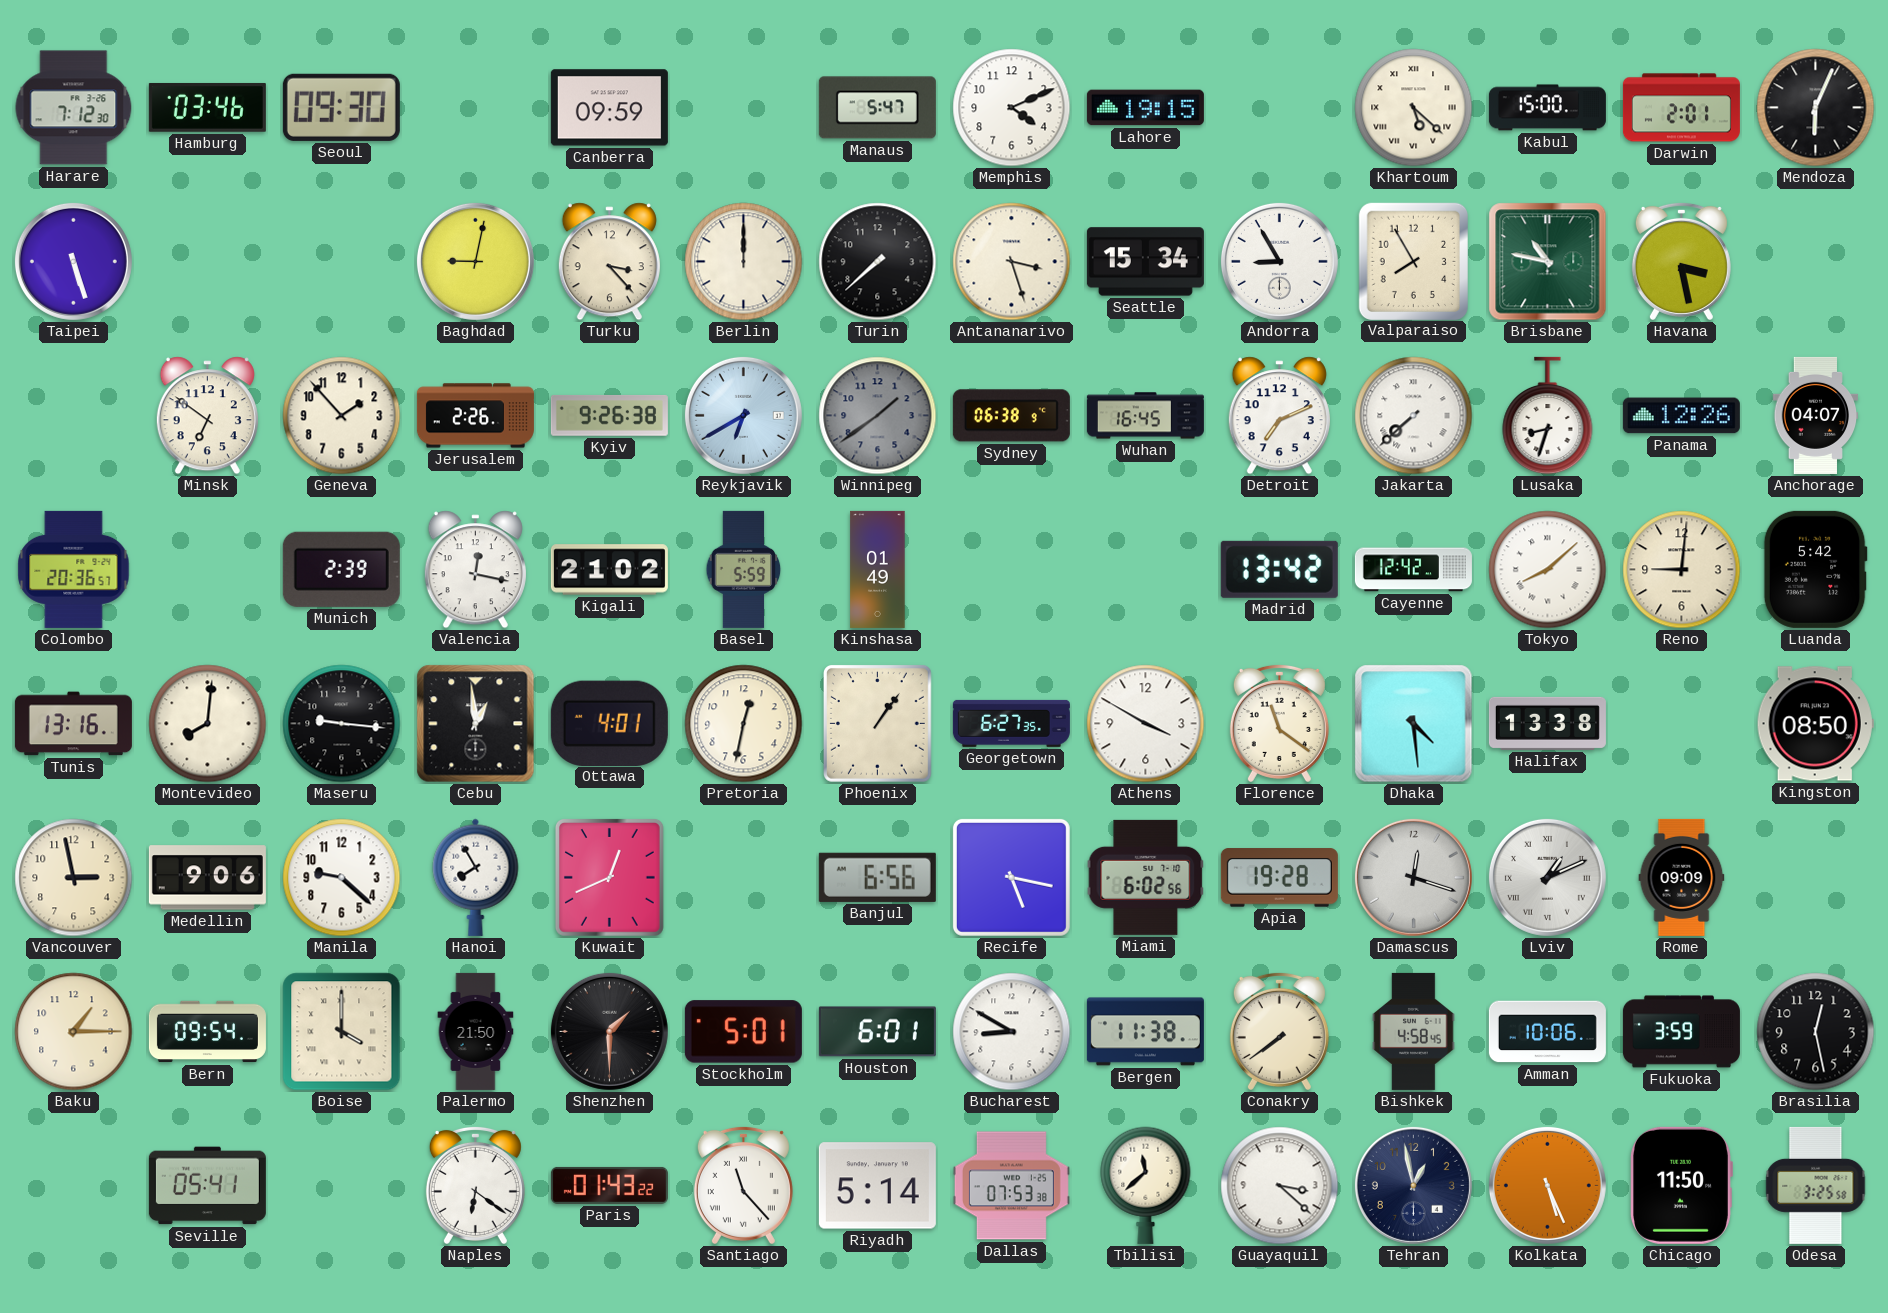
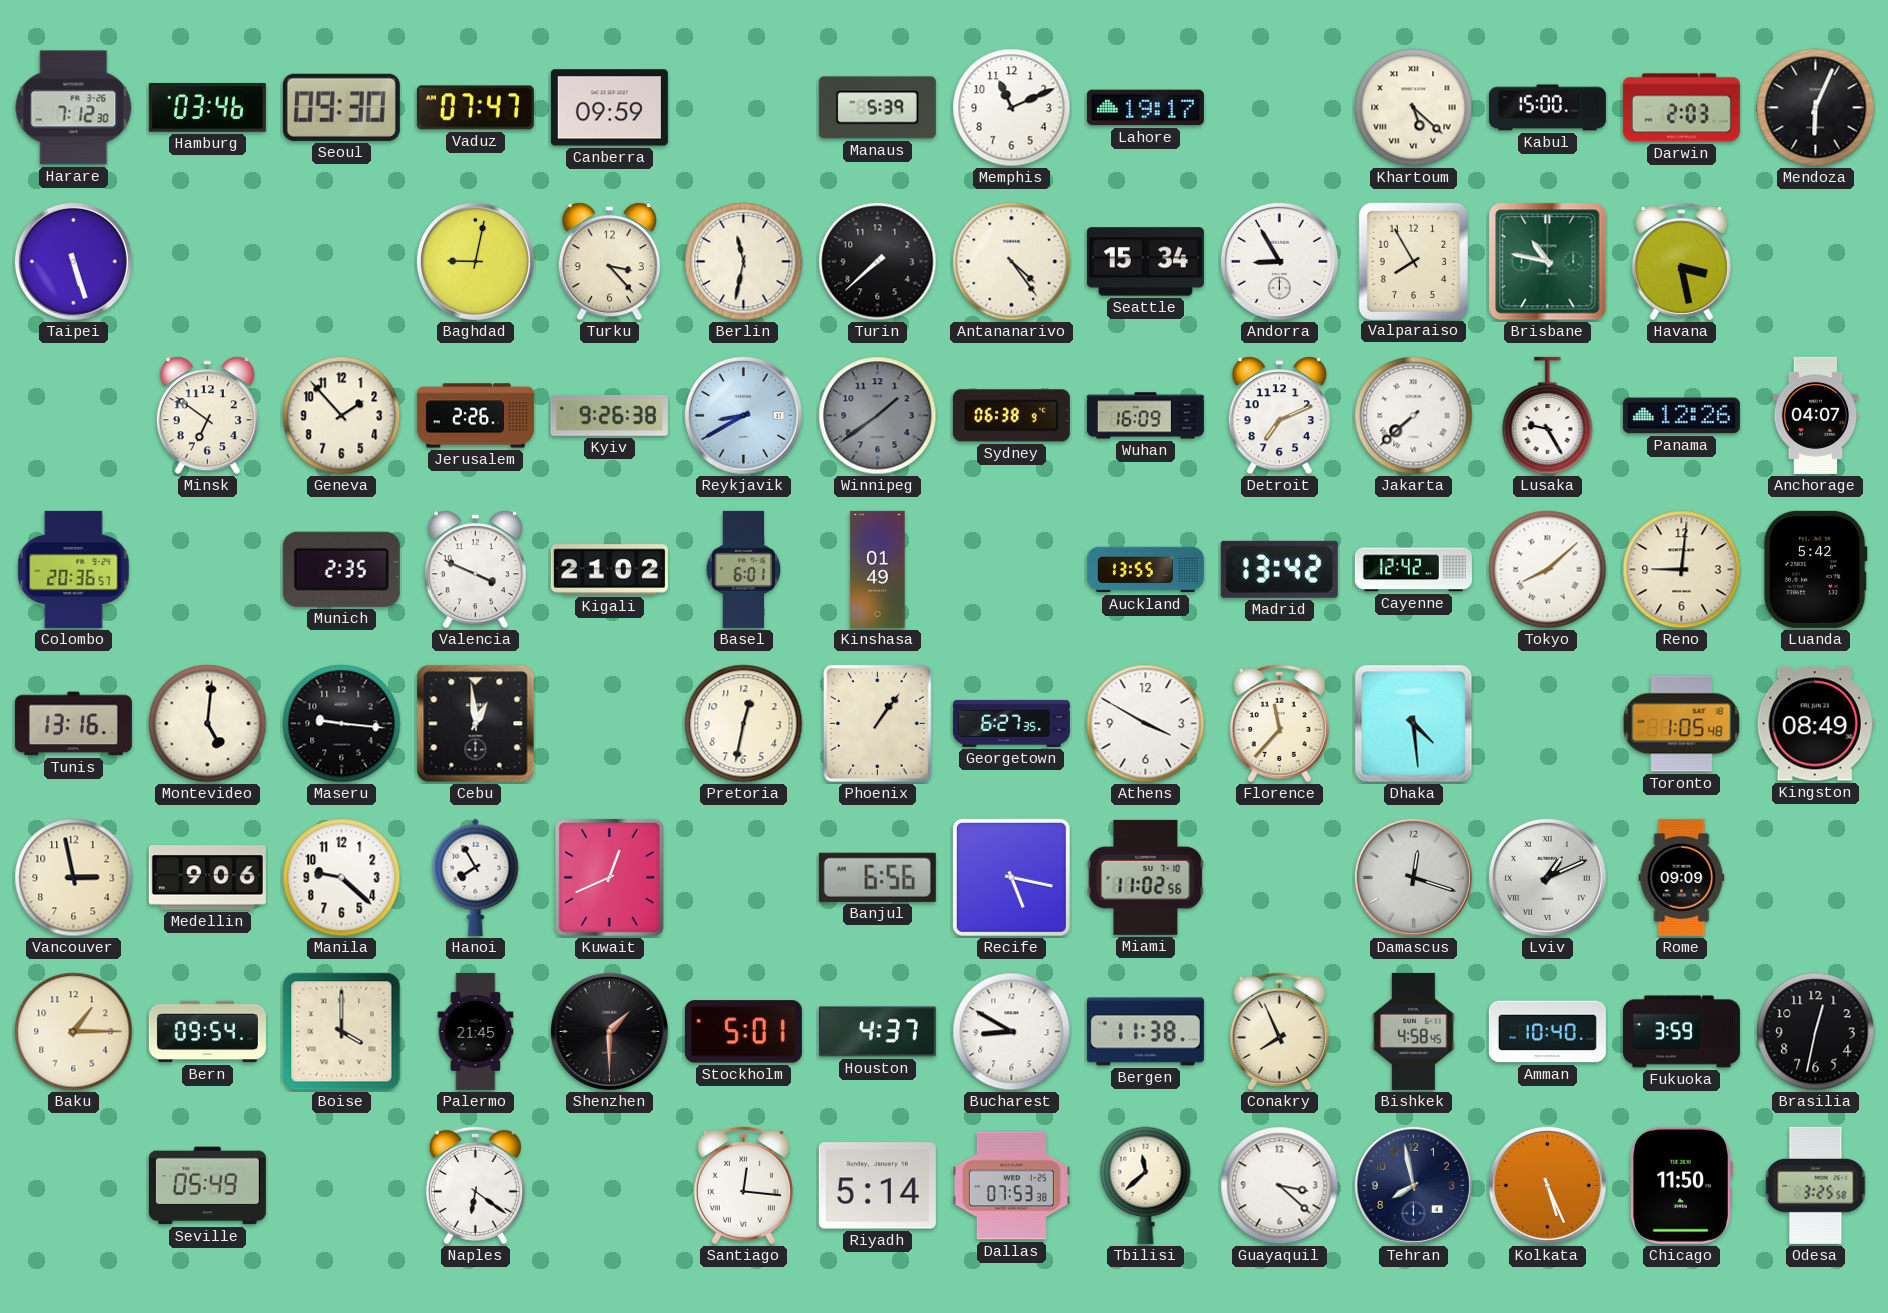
Vaduz: none -> 07:47
Manaus: 5:47 -> 5:39
Memphis: 4:11 -> 11:11
Lahore: 19:15 -> 19:17
Darwin: 2:01 -> 2:03
Berlin: 12:00 -> 11:32
Antananarivo: 3:27 -> 4:24
Reykjavik: 6:40 -> 8:40
Wuhan: 16:45 -> 16:09
Lusaka: 8:33 -> 9:25
Munich: 2:39 -> 2:35
Valencia: 12:17 -> 3:49
Basel: 5:59 -> 6:01
Auckland: none -> 13:55
Montevideo: 8:01 -> 5:01
Ottawa: 4:01 -> none
Florence: 11:21 -> 11:37
Halifax: 13:38 -> none
Toronto: none -> 1:05
Kingston: 08:50 -> 08:49
Miami: 6:02 -> 11:02
Apia: 19:28 -> none
Palermo: 21:50 -> 21:45
Houston: 6:01 -> 4:37
Conakry: 7:39 -> 7:56
Amman: 10:06 -> 10:40
Brasilia: 12:28 -> 12:32
Seville: 05:41 -> 05:49
Paris: 01:43 -> none
Santiago: 11:23 -> 12:16
Tehran: 12:58 -> 7:58
